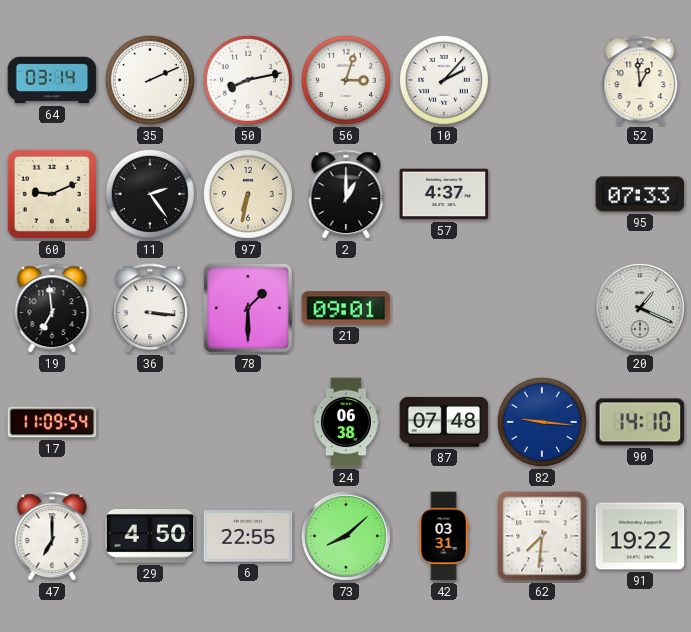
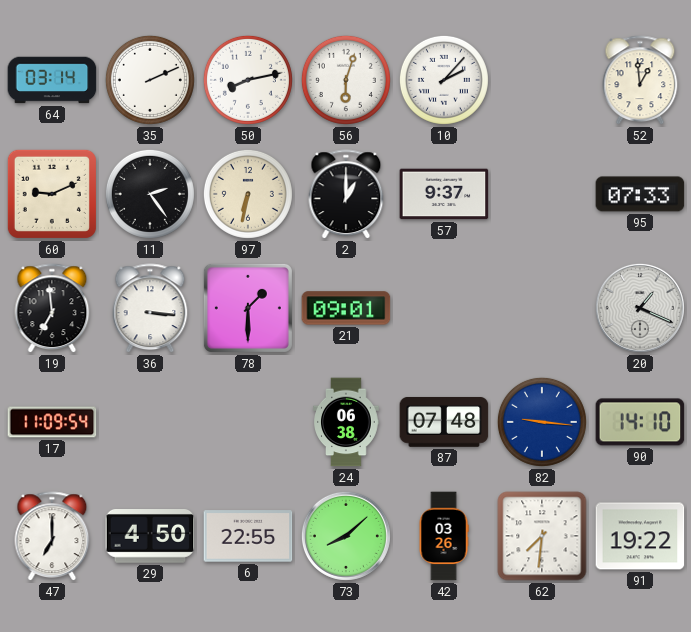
56: 3:03 -> 6:03
57: 4:37 -> 9:37
42: 03:31 -> 03:26
